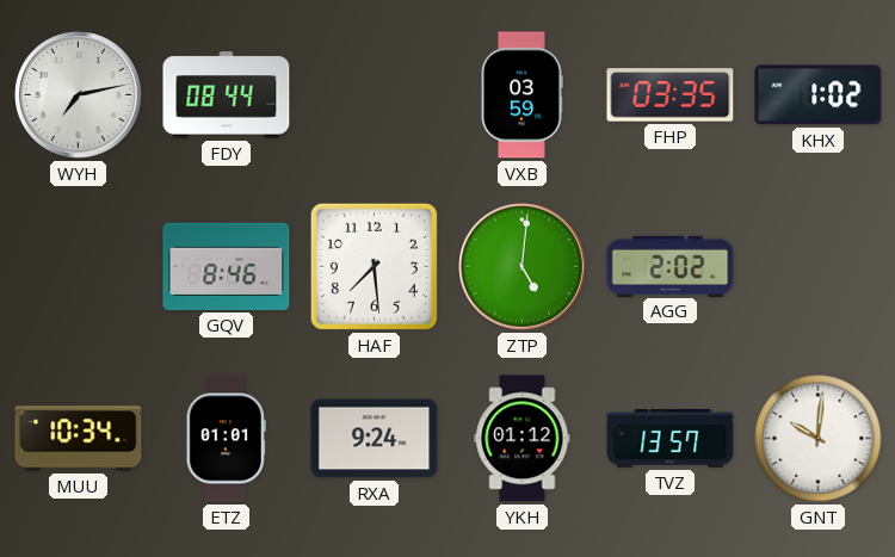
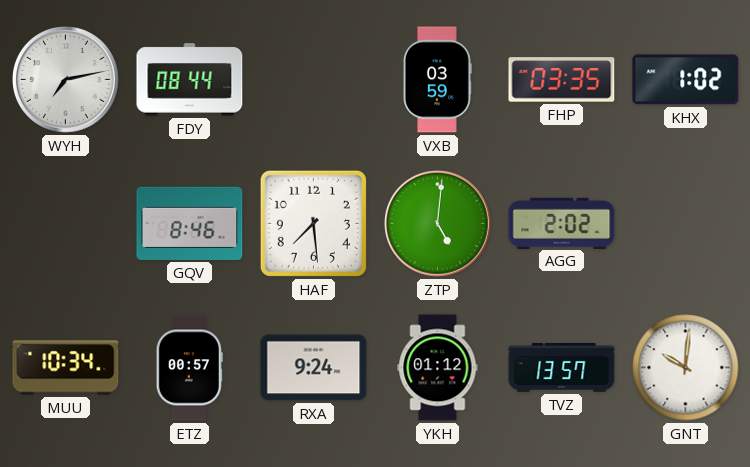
ETZ: 01:01 -> 00:57
